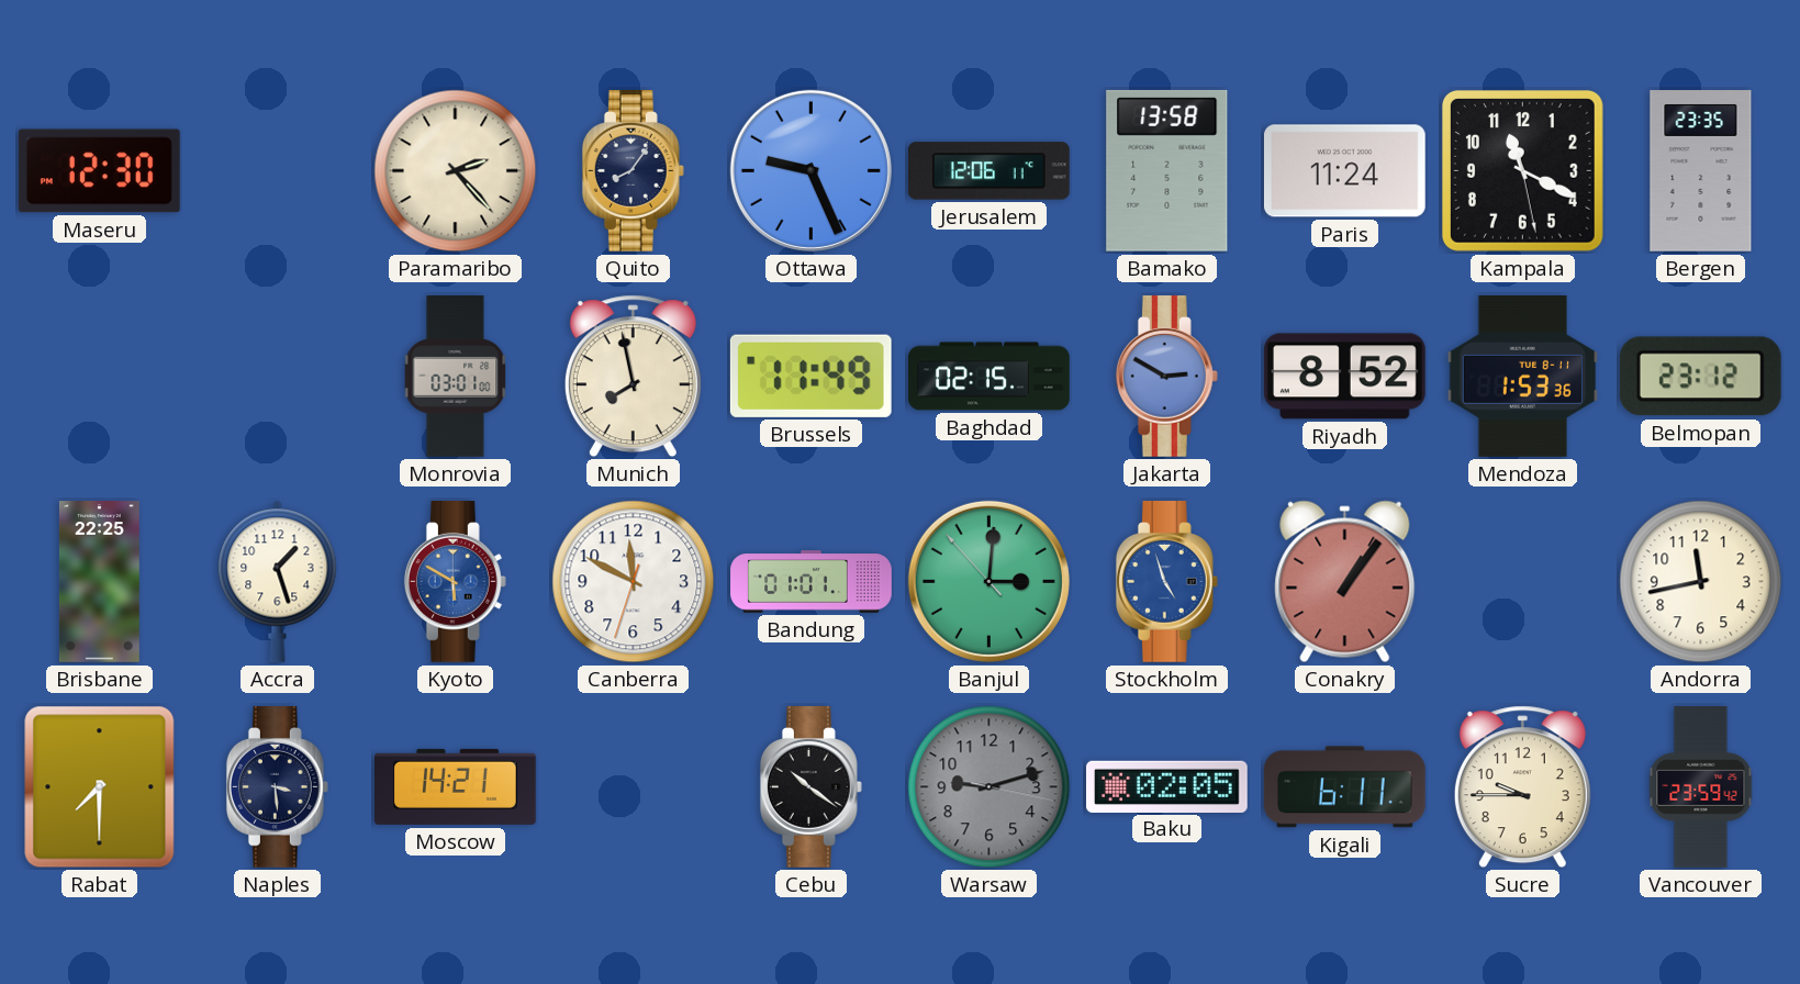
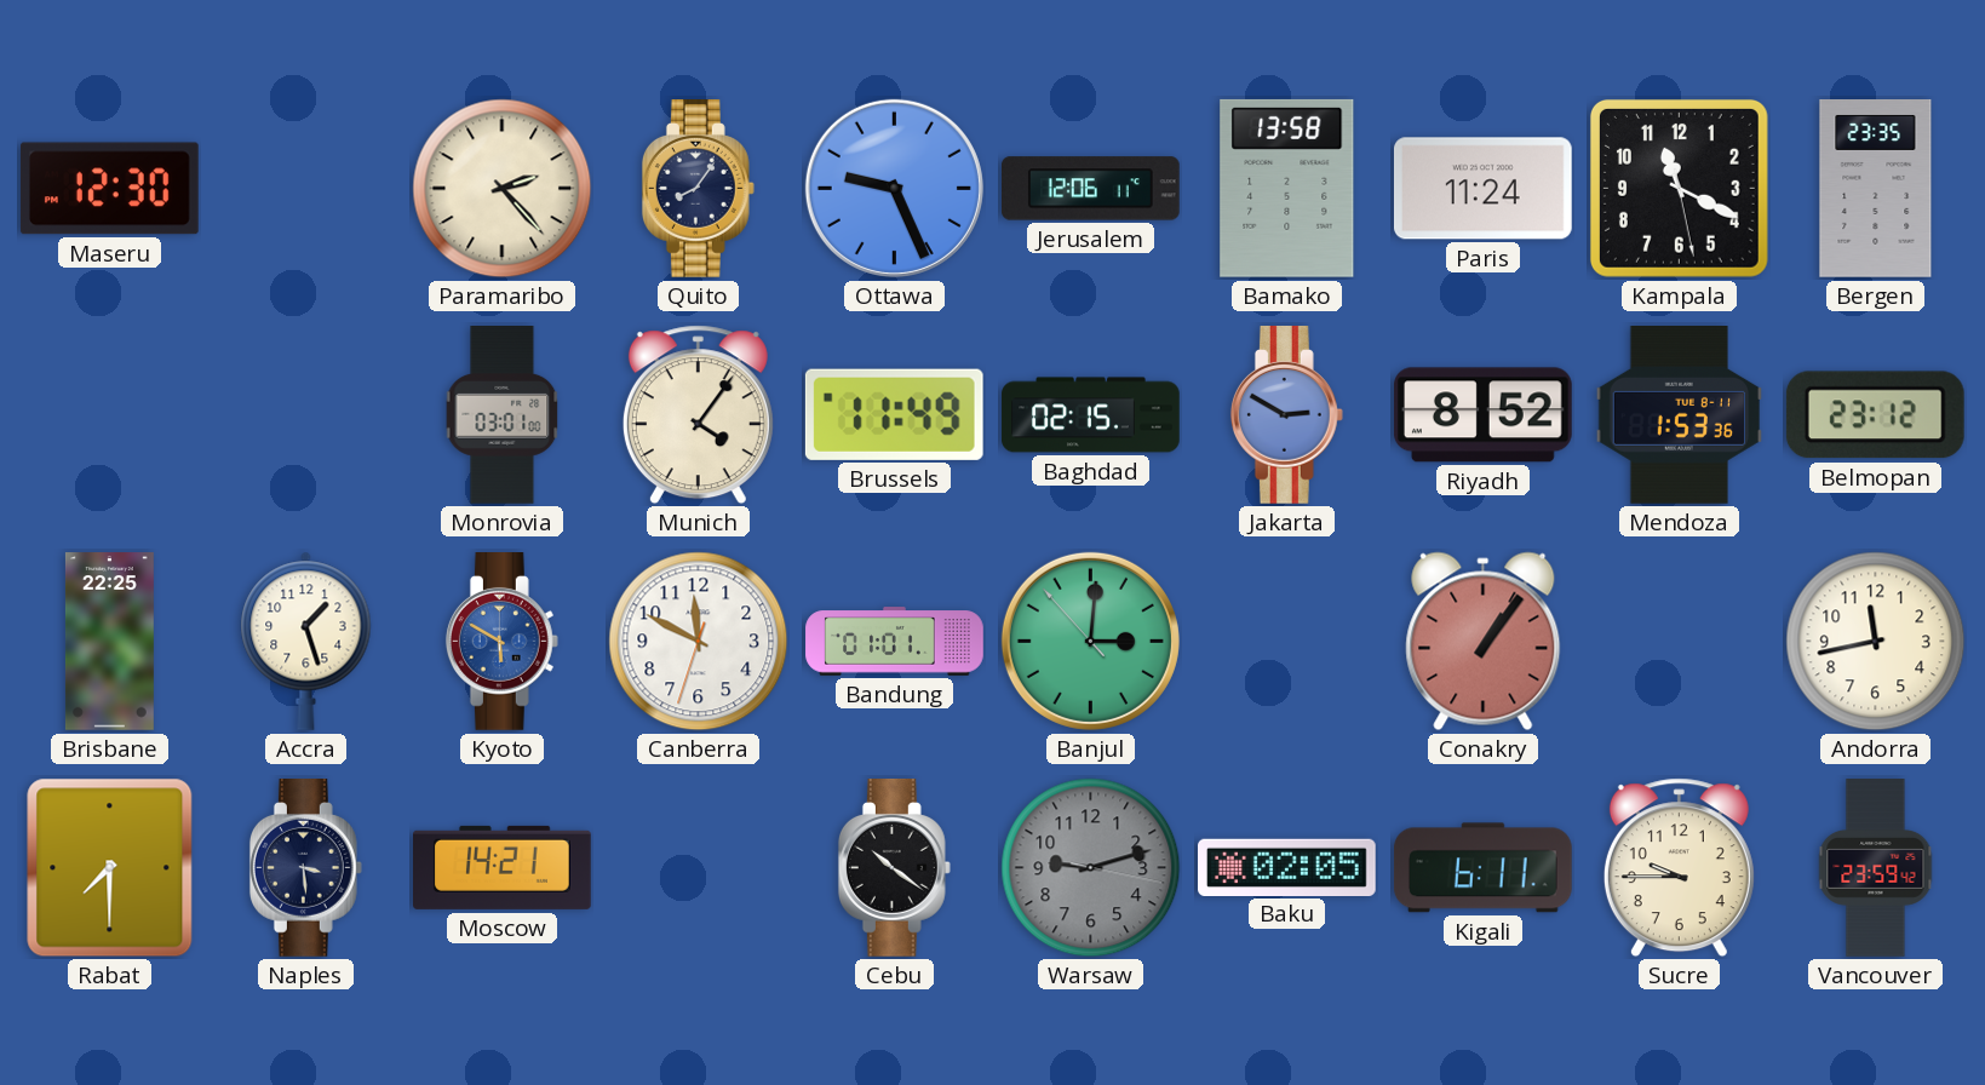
Munich: 7:58 -> 4:06
Stockholm: 4:57 -> none
